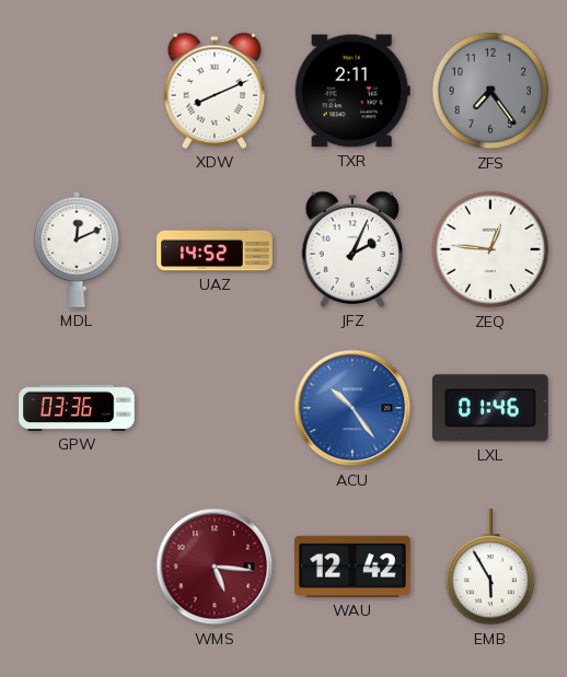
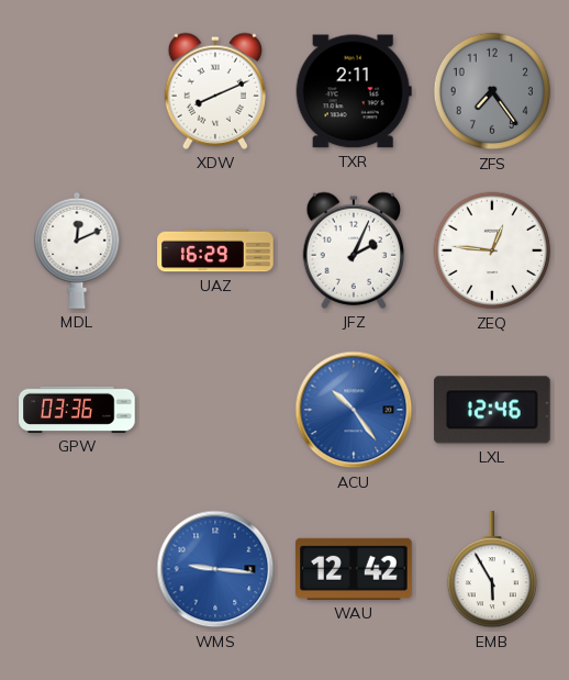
UAZ: 14:52 -> 16:29
LXL: 01:46 -> 12:46
WMS: 5:16 -> 9:16
WMS dial: burgundy -> blue
